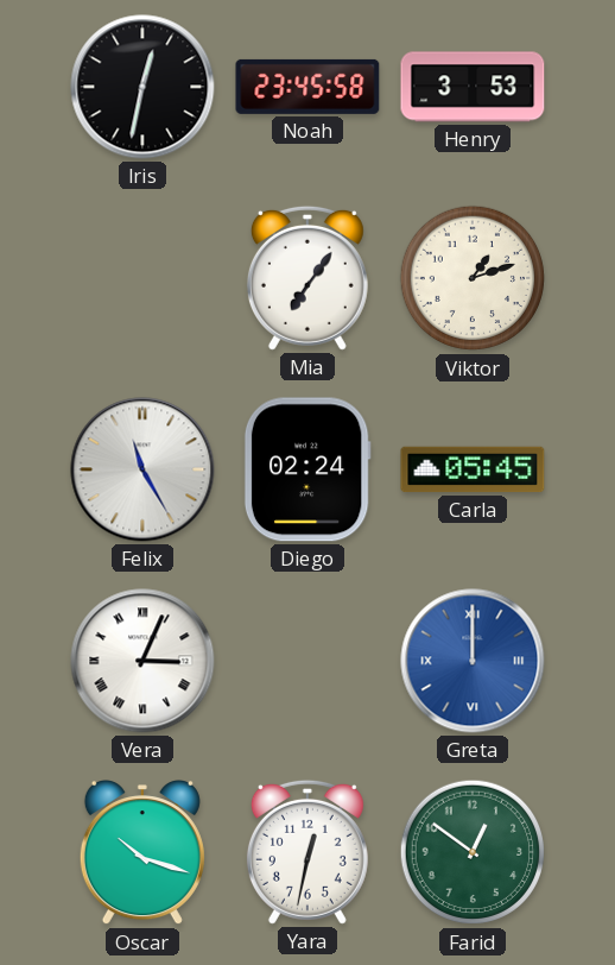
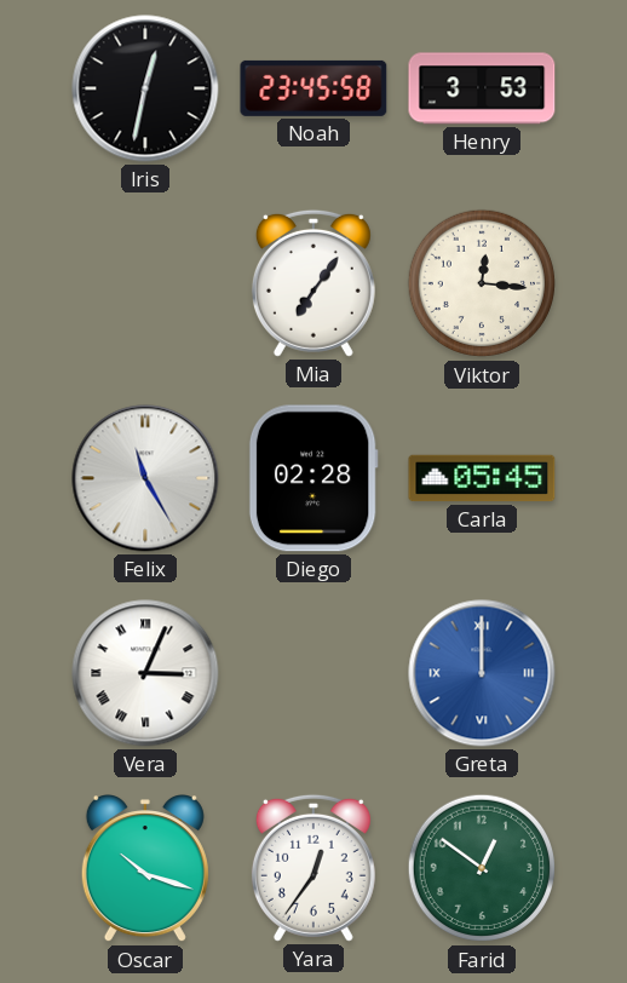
Viktor: 1:12 -> 12:16
Diego: 02:24 -> 02:28
Yara: 12:32 -> 12:36
